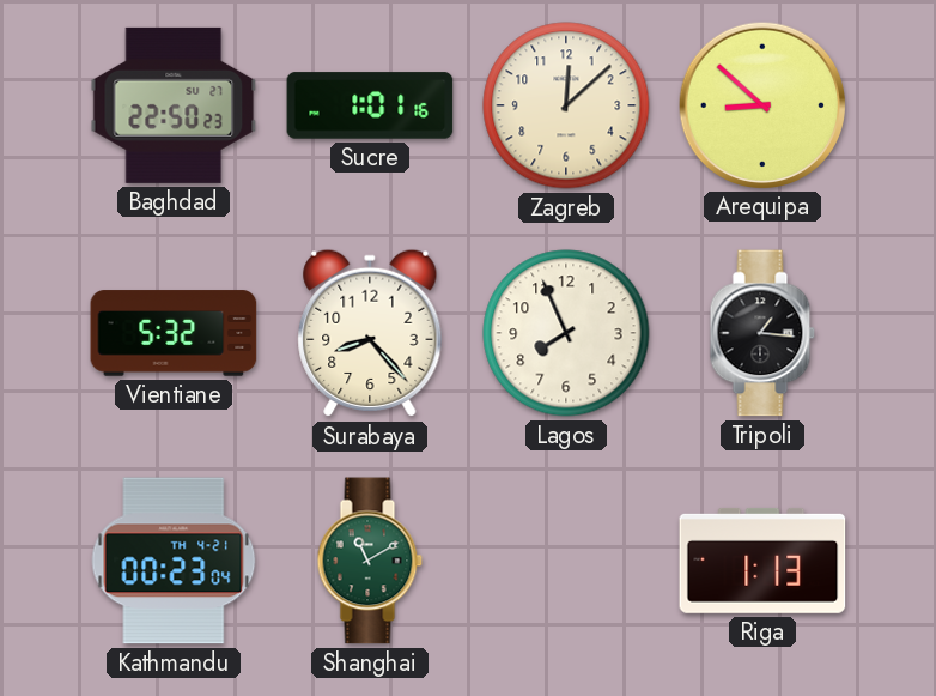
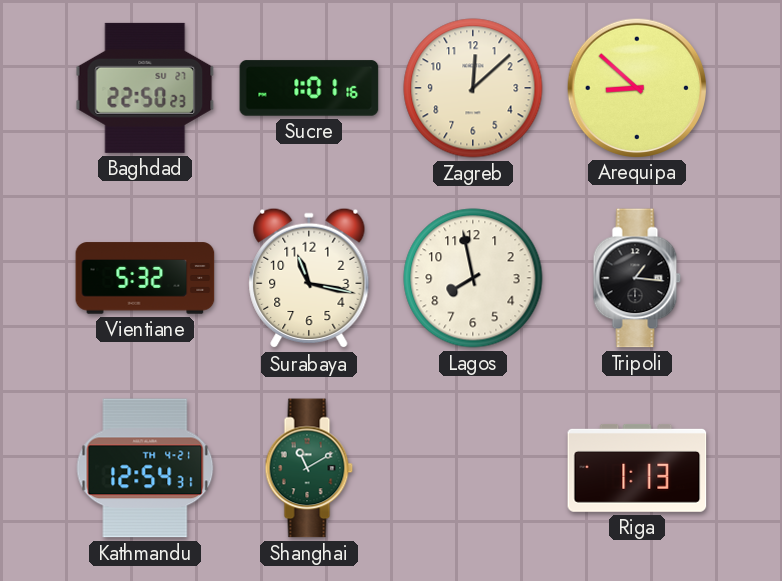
Surabaya: 8:23 -> 11:17
Lagos: 7:56 -> 7:58
Kathmandu: 00:23 -> 12:54
